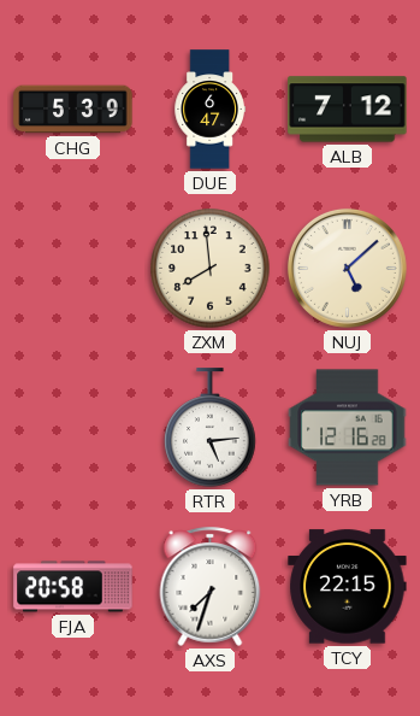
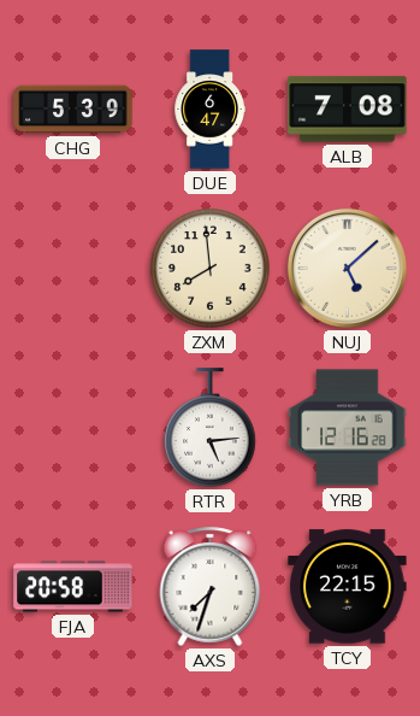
ALB: 7:12 -> 7:08
